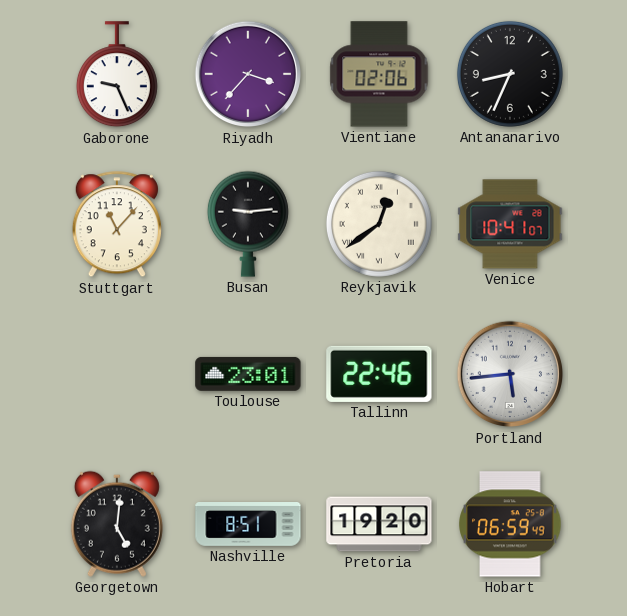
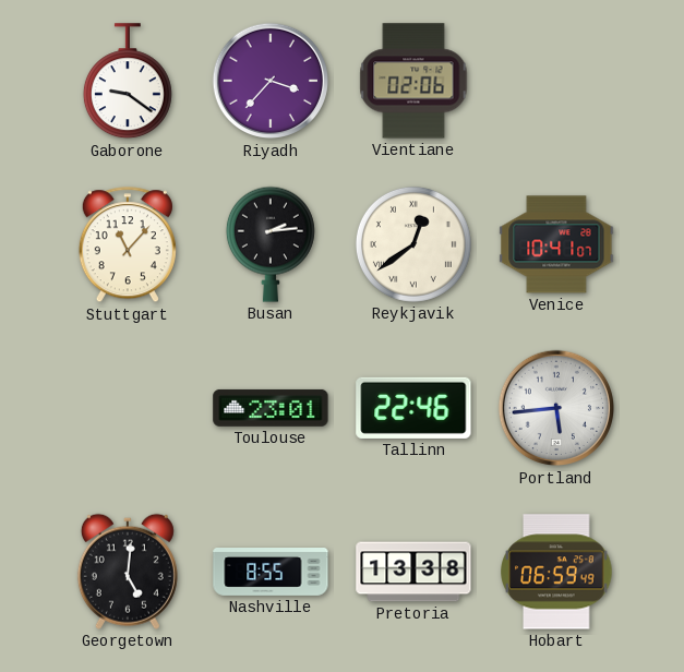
Gaborone: 9:26 -> 9:21
Antananarivo: 8:34 -> none
Busan: 9:14 -> 2:14
Nashville: 8:51 -> 8:55
Pretoria: 19:20 -> 13:38
